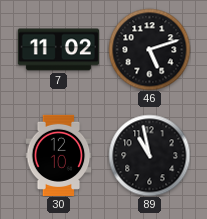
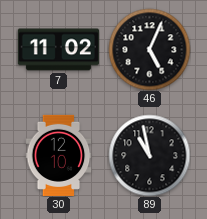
46: 5:12 -> 5:04
